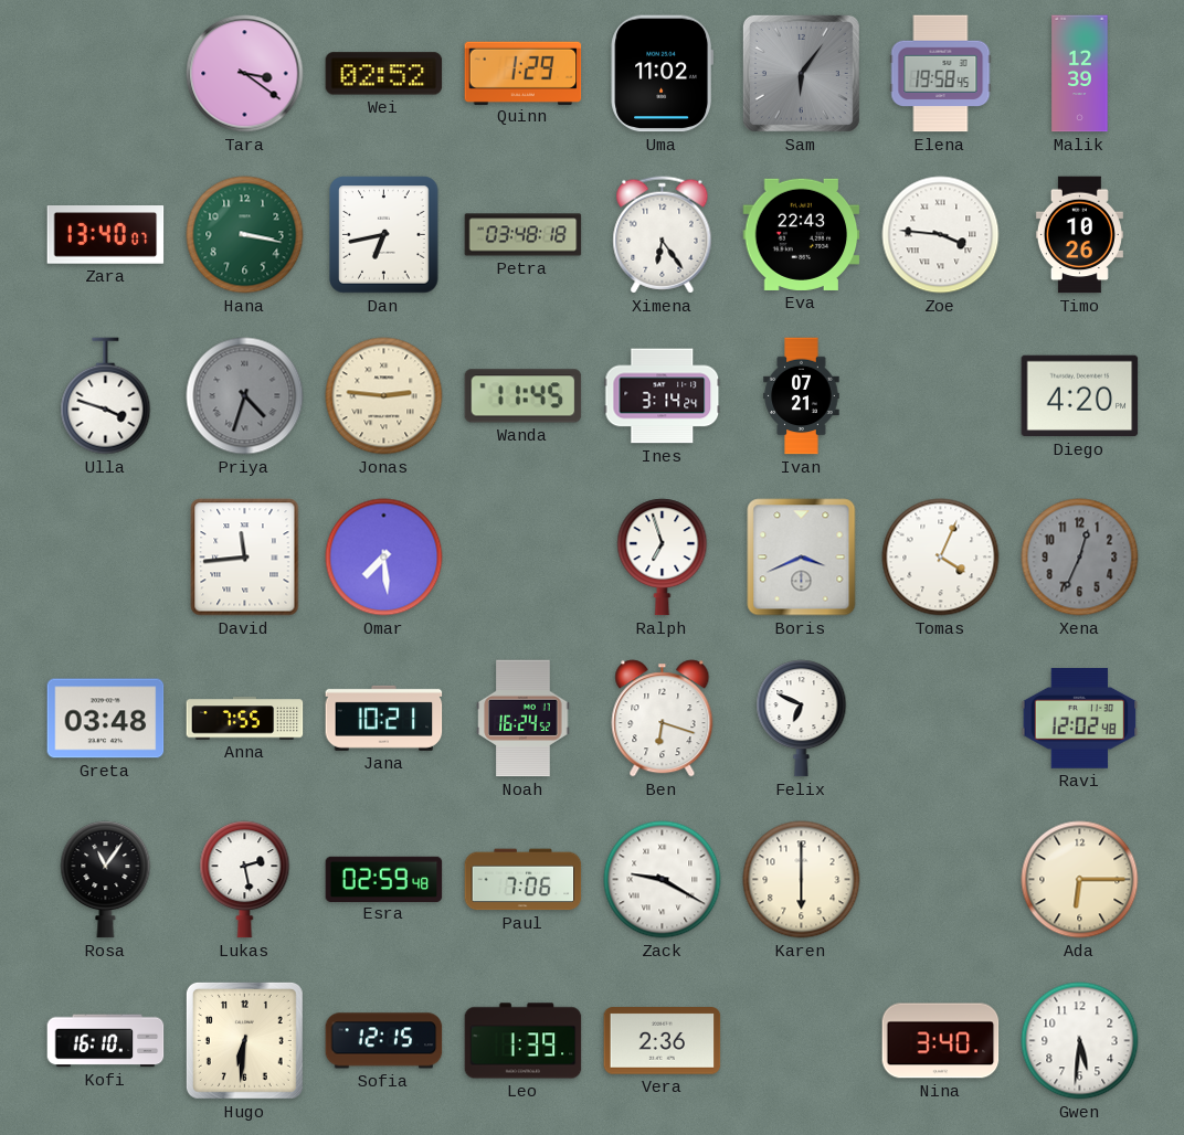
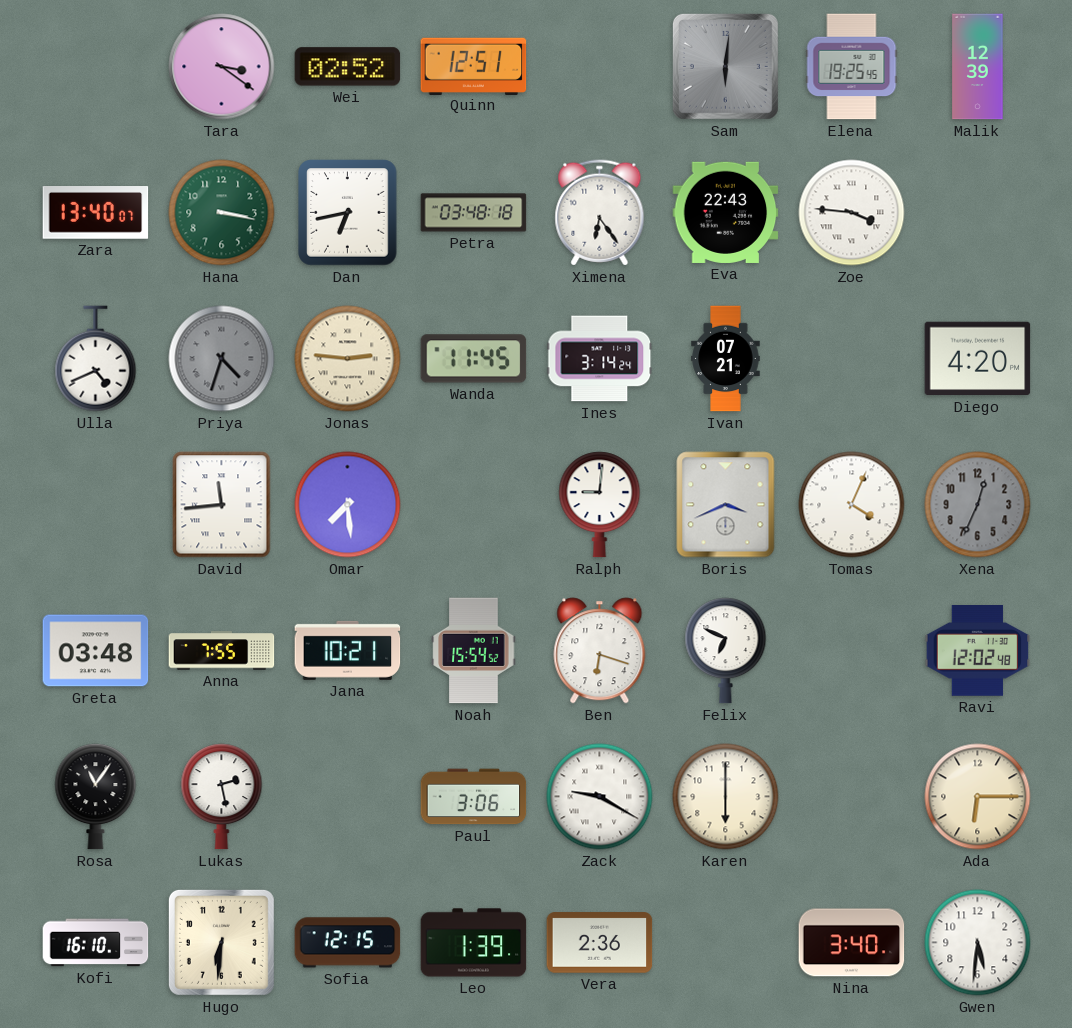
Quinn: 1:29 -> 12:51
Uma: 11:02 -> none
Sam: 6:06 -> 6:01
Elena: 19:58 -> 19:25
Timo: 10:26 -> none
Ulla: 3:48 -> 4:41
Ralph: 6:57 -> 9:01
Noah: 16:24 -> 15:54
Esra: 02:59 -> none
Paul: 7:06 -> 3:06
